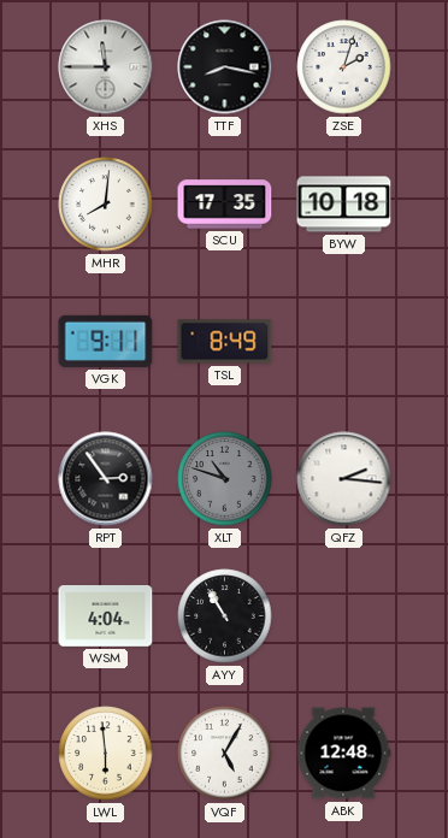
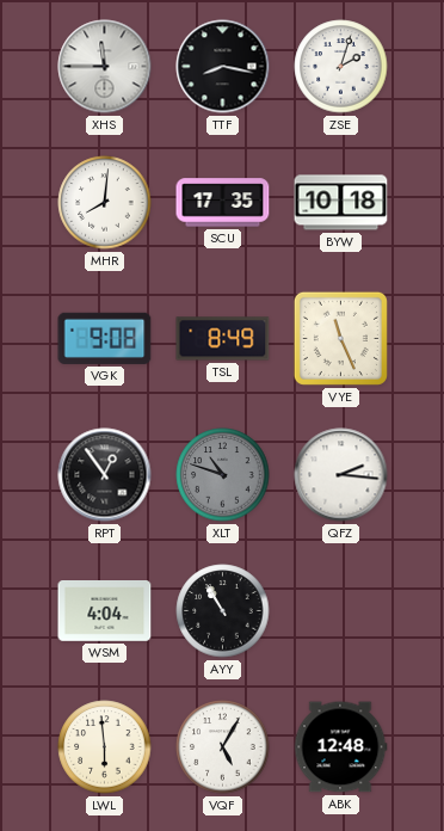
VGK: 9:11 -> 9:08
VYE: none -> 11:26
RPT: 2:54 -> 12:54
